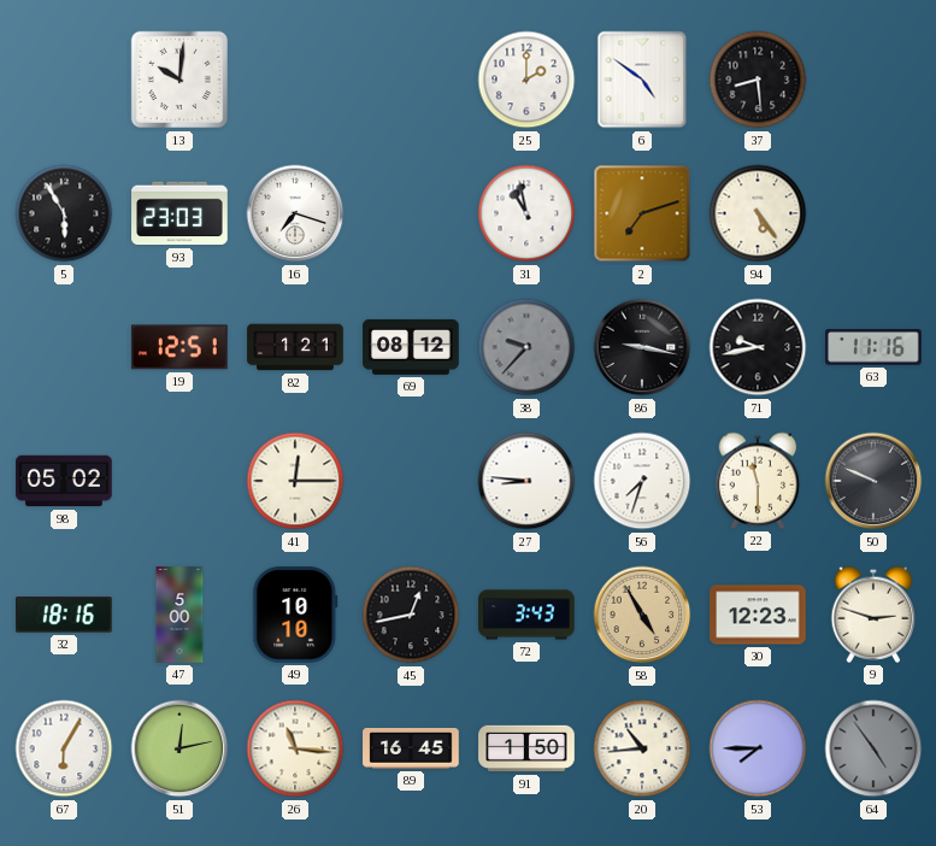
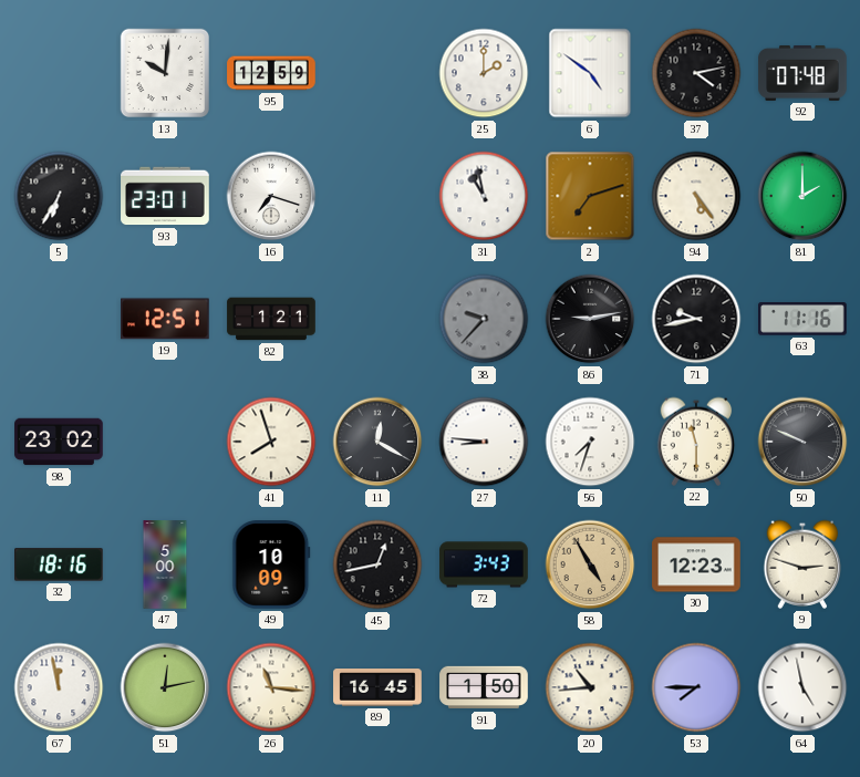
95: none -> 12:59
37: 8:29 -> 4:13
92: none -> 07:48
5: 5:55 -> 6:35
93: 23:03 -> 23:01
81: none -> 2:00
69: 08:12 -> none
86: 9:17 -> 9:13
98: 05:02 -> 23:02
41: 12:15 -> 7:57
11: none -> 12:20
49: 10:10 -> 10:09
67: 6:05 -> 11:58
64: 4:54 -> 4:58
64 dial: grey -> white
